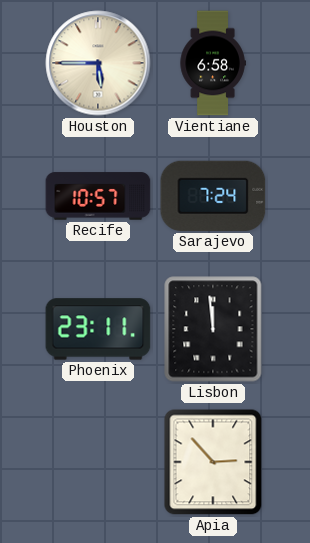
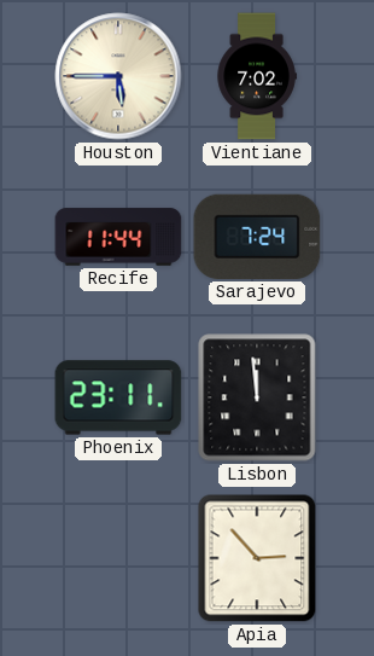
Vientiane: 6:58 -> 7:02
Recife: 10:57 -> 11:44
